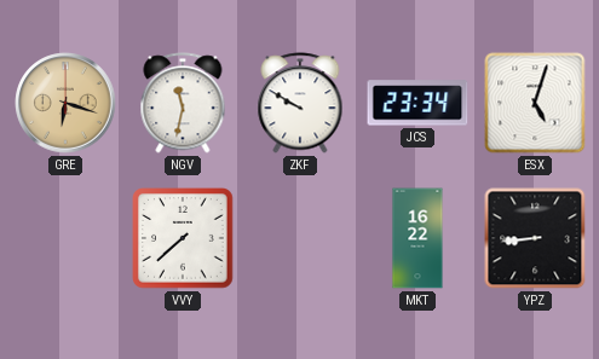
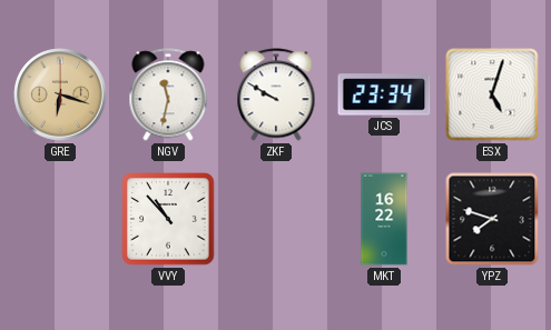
VVY: 7:38 -> 10:53
YPZ: 8:44 -> 7:48
